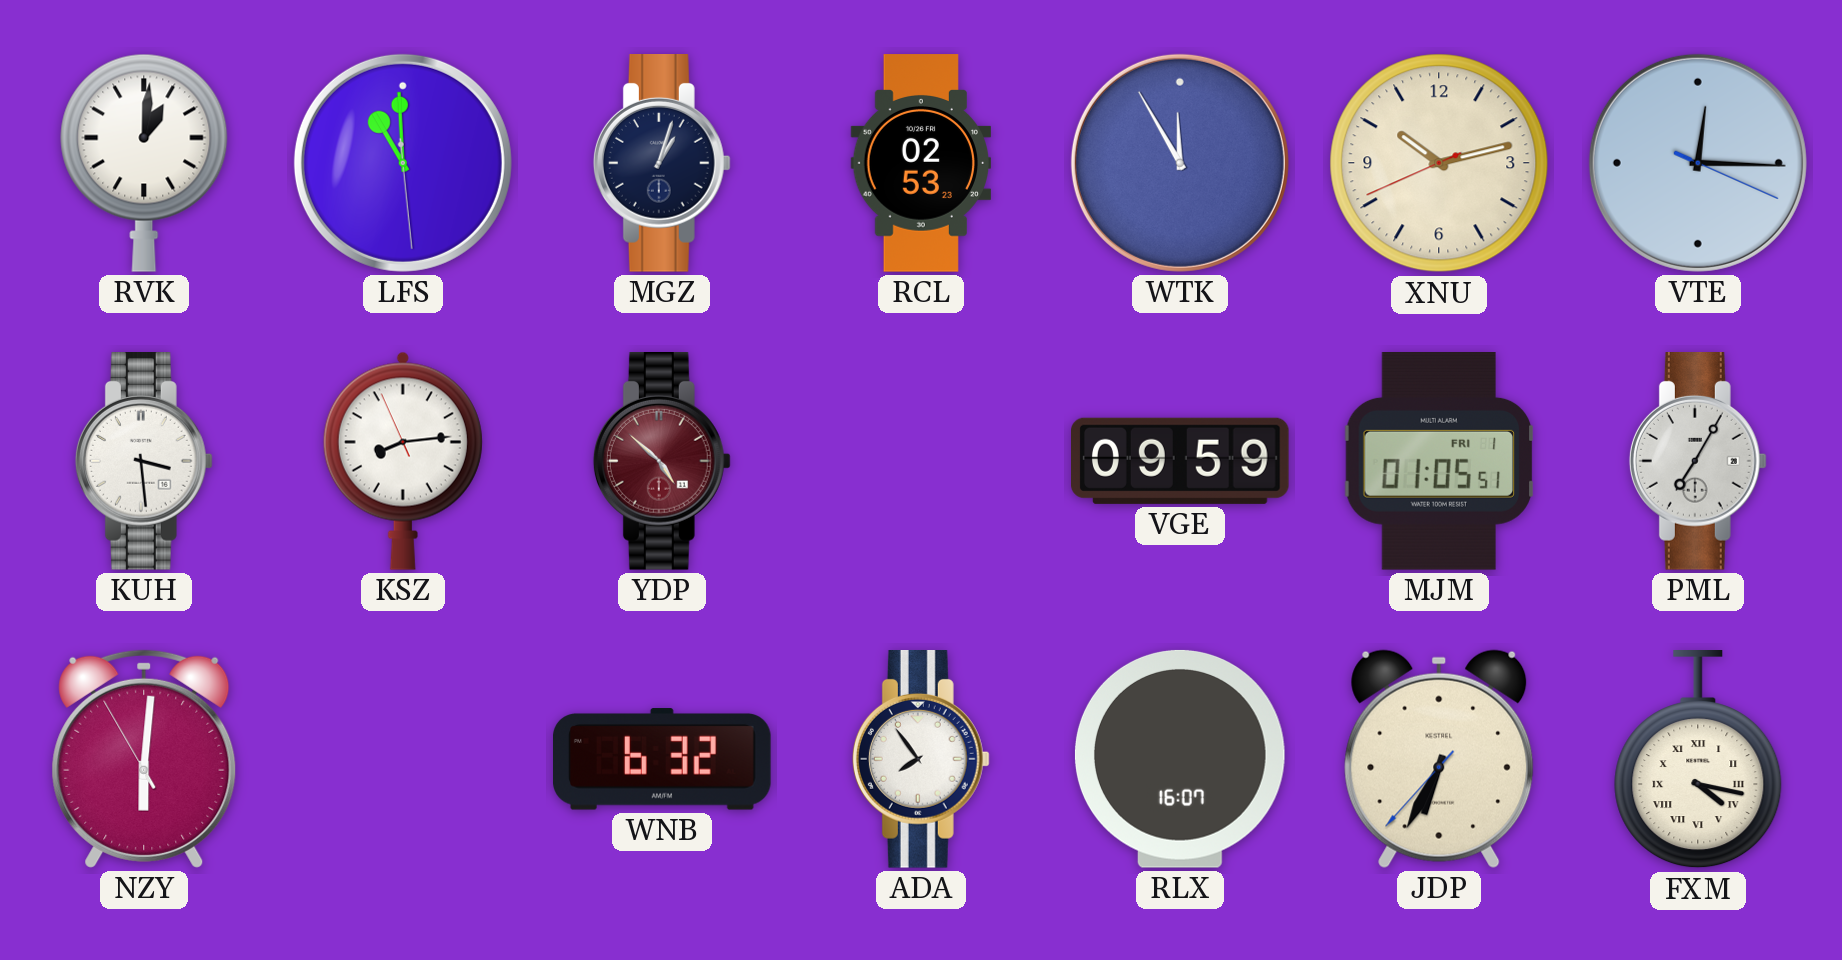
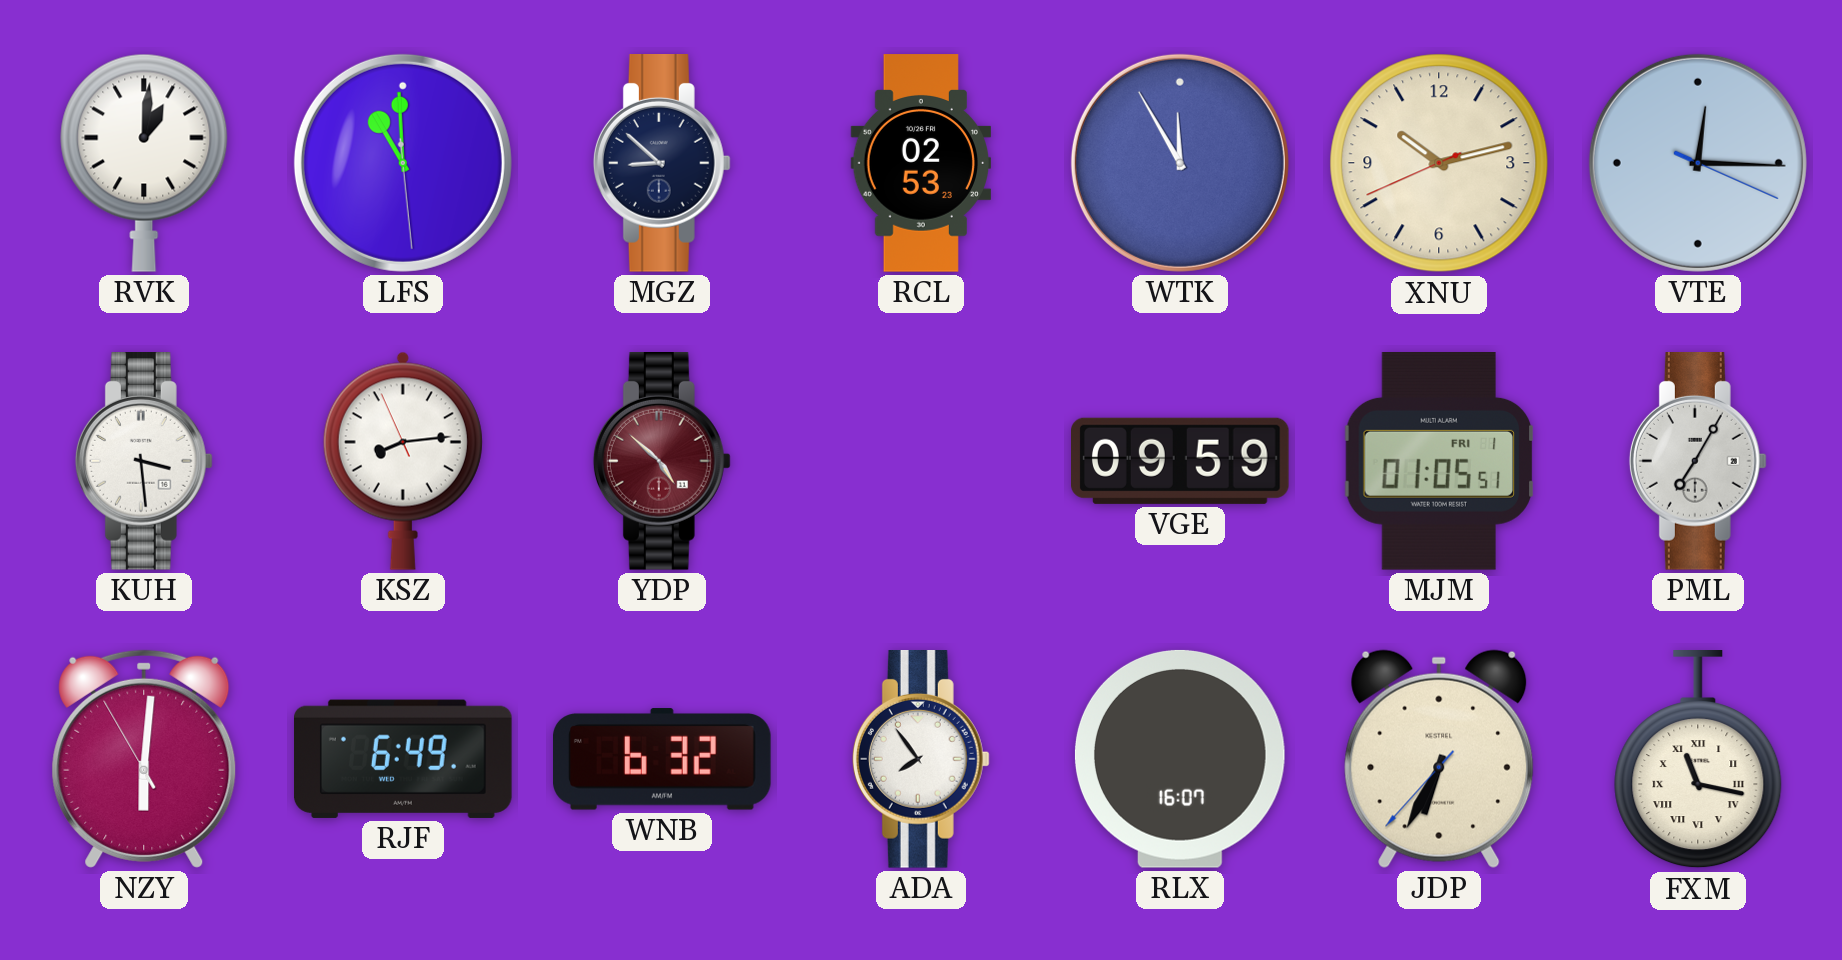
MGZ: 1:03 -> 8:52
RJF: none -> 6:49
FXM: 4:17 -> 11:17
